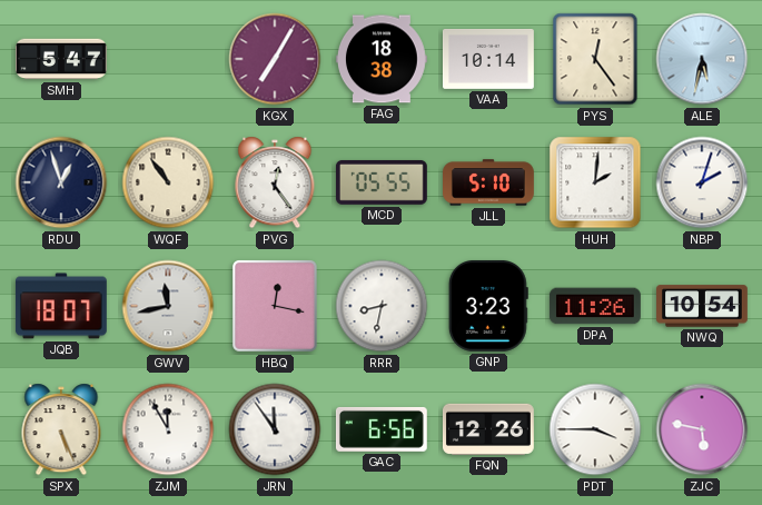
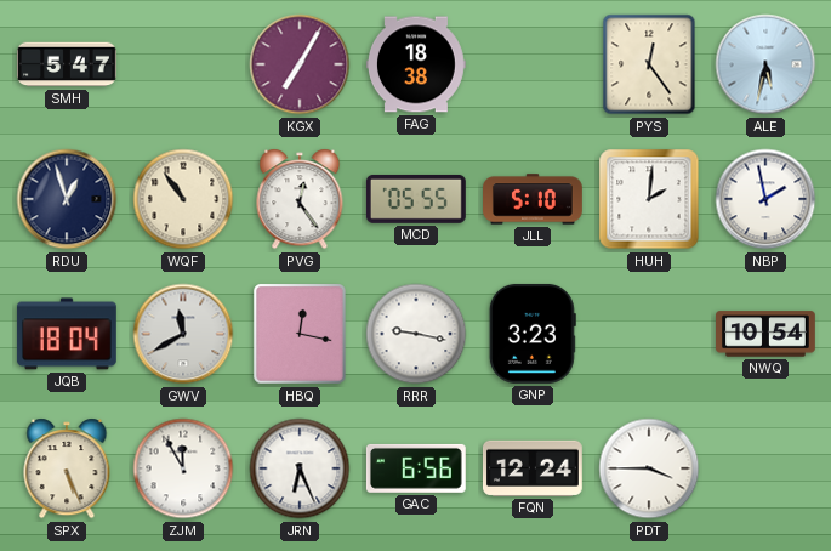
VAA: 10:14 -> none
NBP: 2:03 -> 1:58
JQB: 18:07 -> 18:04
GWV: 11:43 -> 11:40
RRR: 8:32 -> 9:17
DPA: 11:26 -> none
JRN: 11:54 -> 6:26
FQN: 12:26 -> 12:24
ZJC: 5:47 -> none
